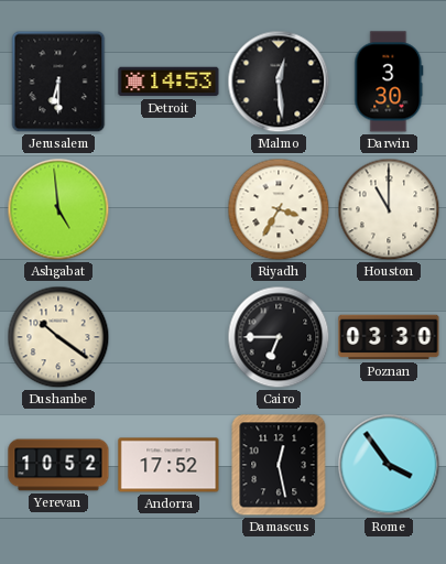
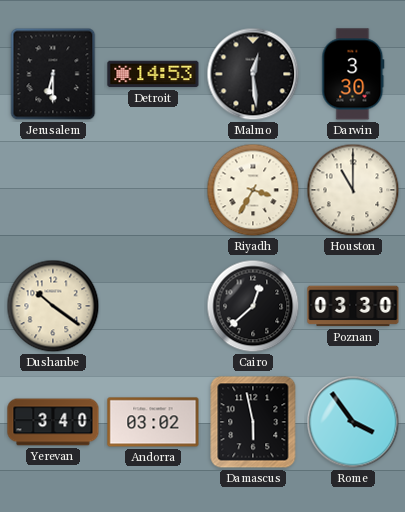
Ashgabat: 4:59 -> none
Cairo: 6:45 -> 12:38
Yerevan: 10:52 -> 3:40
Andorra: 17:52 -> 03:02
Damascus: 12:28 -> 5:58
